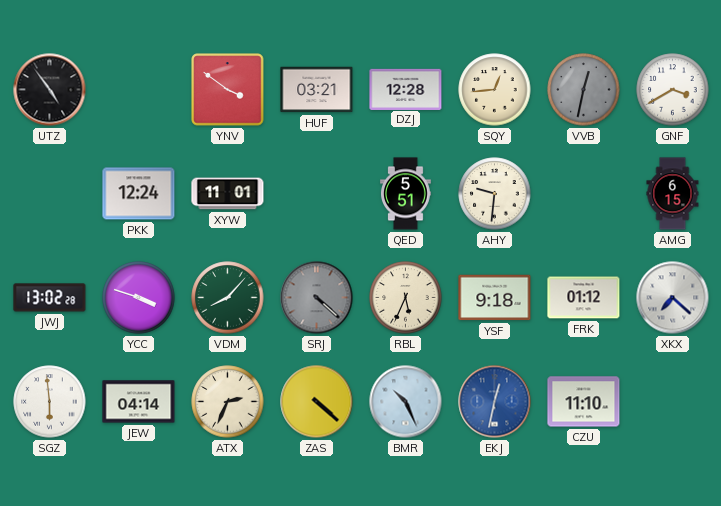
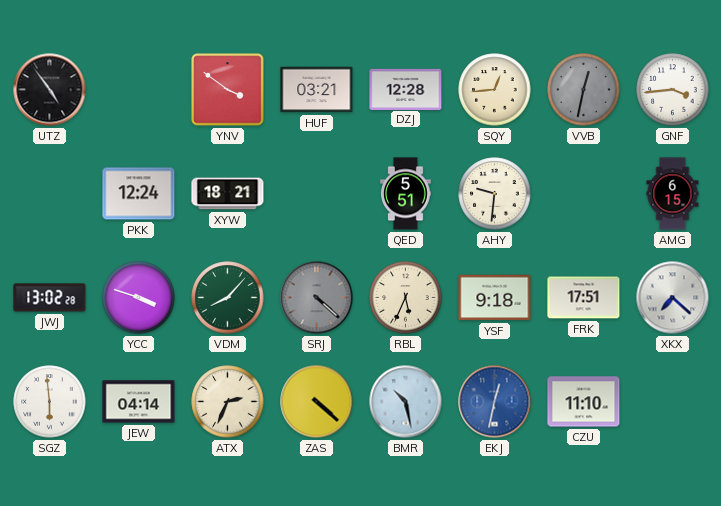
GNF: 3:40 -> 3:44
XYW: 11:01 -> 18:21
FRK: 01:12 -> 17:51
BMR: 10:26 -> 10:28
